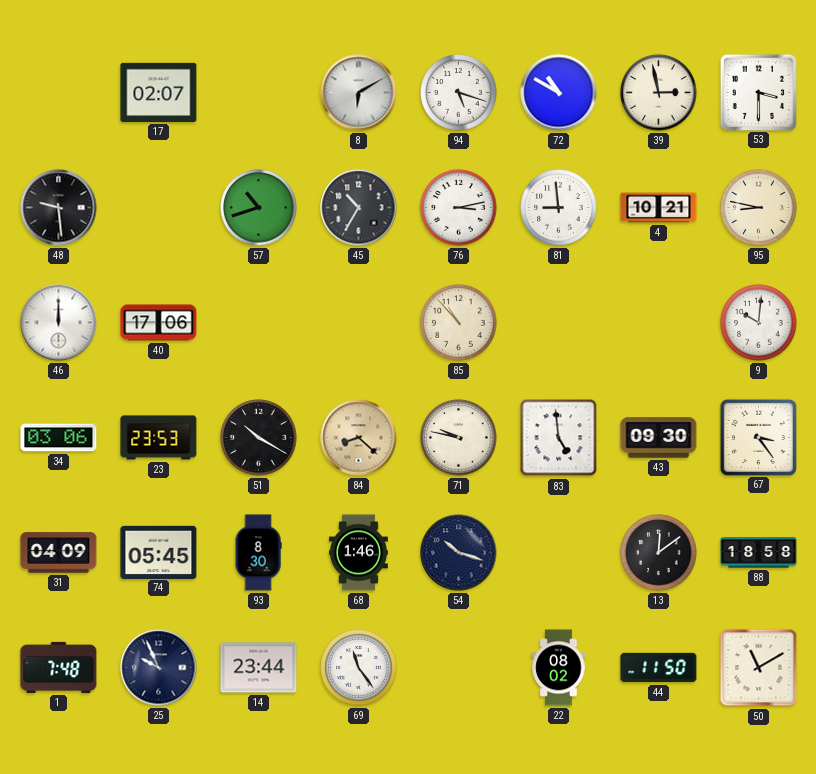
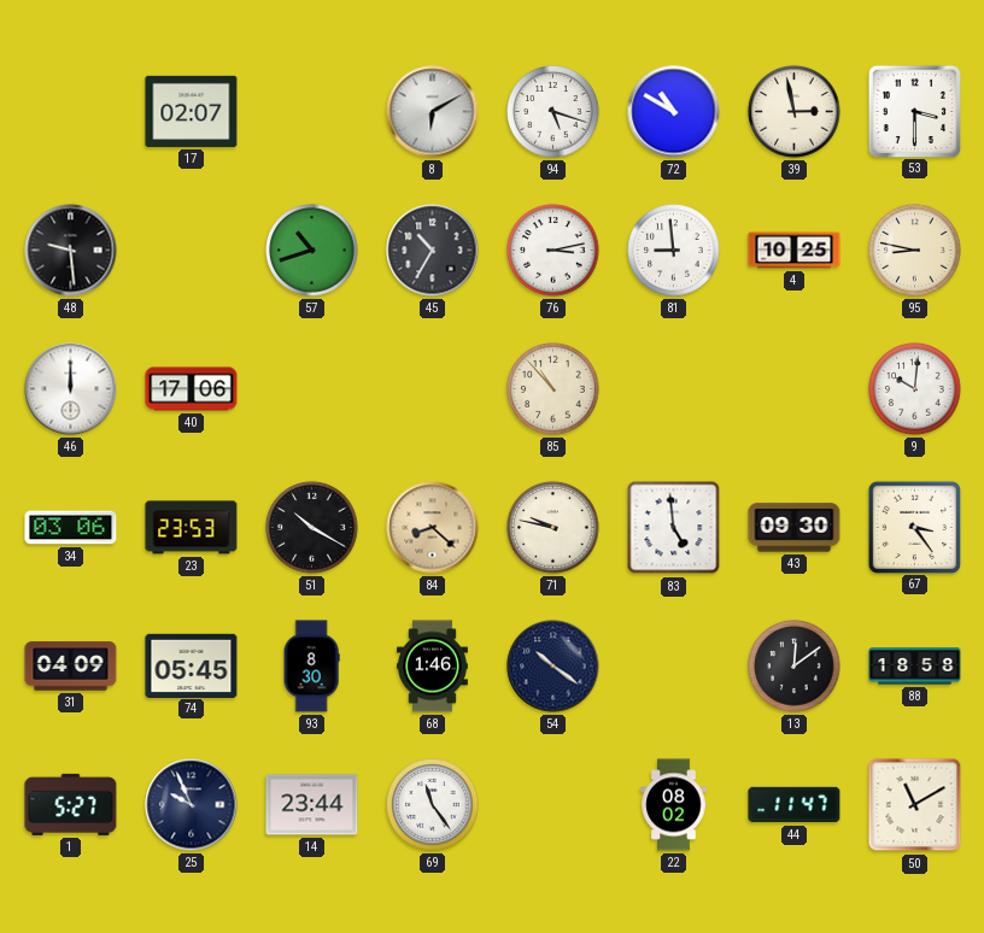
4: 10:21 -> 10:25
54: 10:18 -> 10:21
1: 7:48 -> 5:27
44: 11:50 -> 11:47
